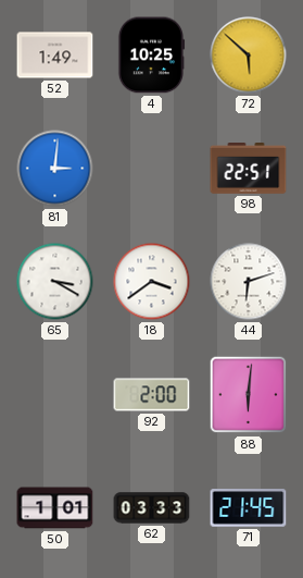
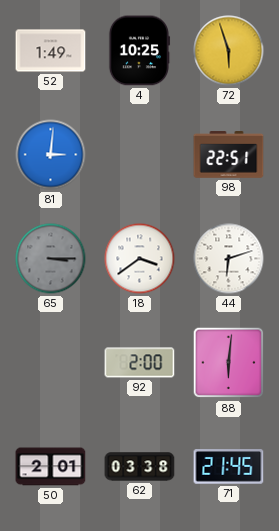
72: 5:52 -> 5:57
65: 3:20 -> 3:15
65 dial: white -> grey
50: 1:01 -> 2:01
62: 03:33 -> 03:38
